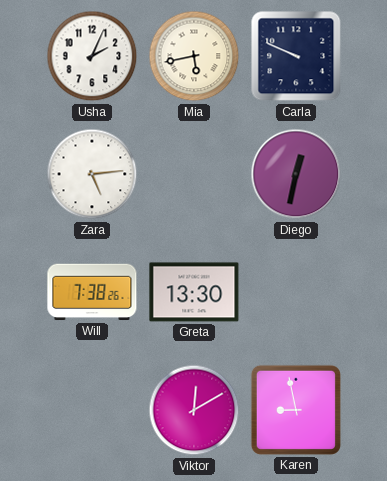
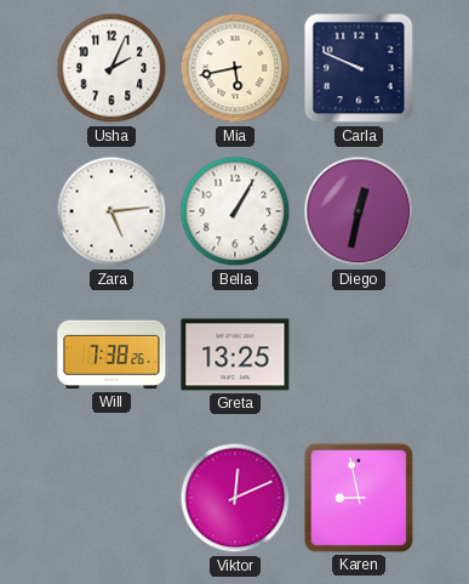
Bella: none -> 1:05
Greta: 13:30 -> 13:25
Viktor: 12:10 -> 12:11
